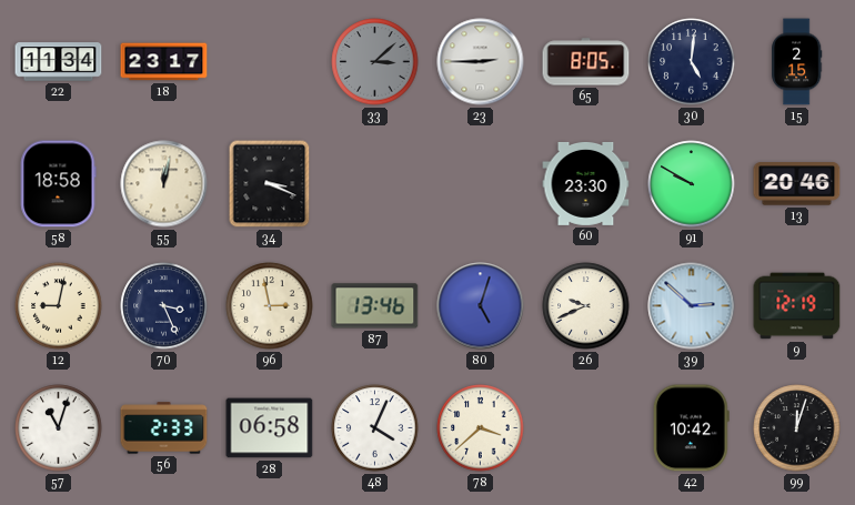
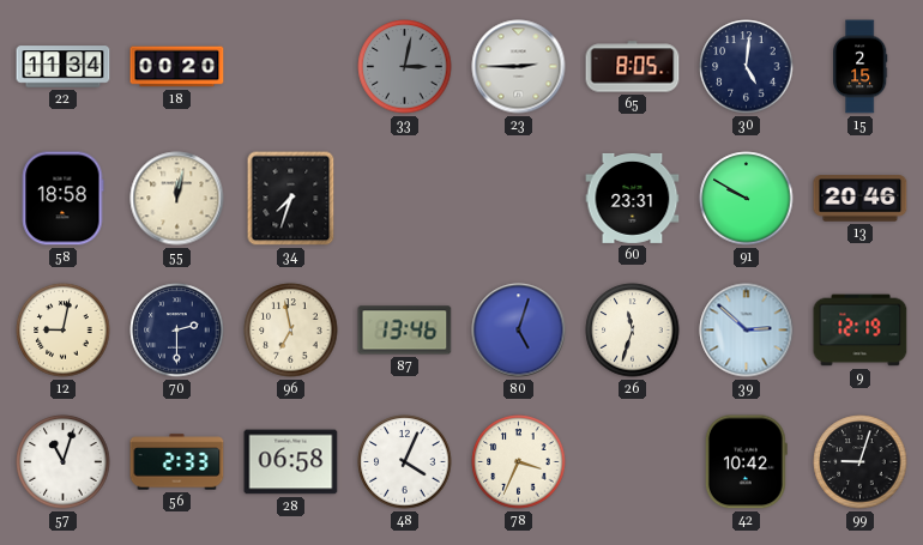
18: 23:17 -> 00:20
33: 3:08 -> 3:02
34: 3:19 -> 7:33
60: 23:30 -> 23:31
70: 3:26 -> 2:30
96: 2:58 -> 6:58
26: 9:41 -> 11:33
78: 3:38 -> 3:34
99: 12:03 -> 9:03
